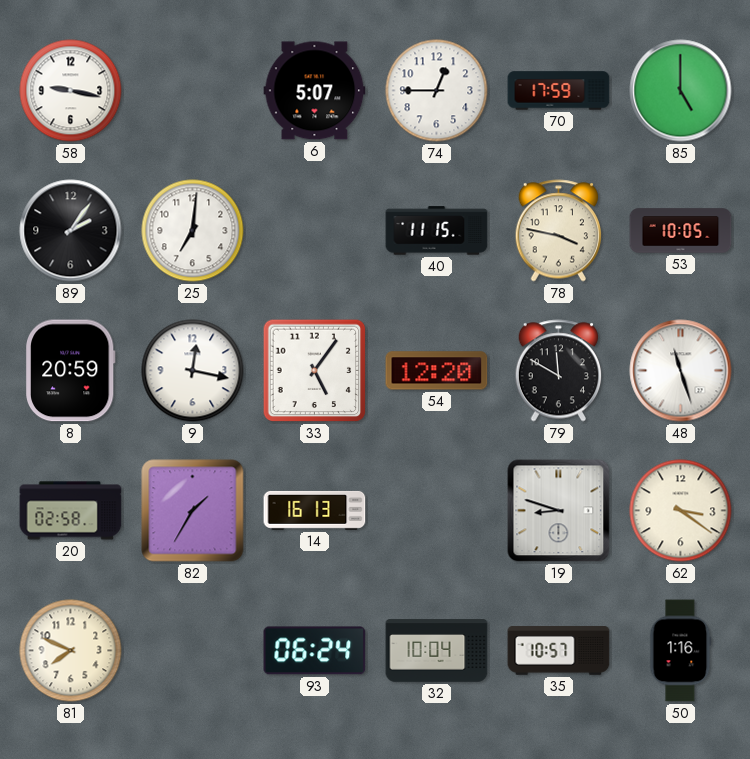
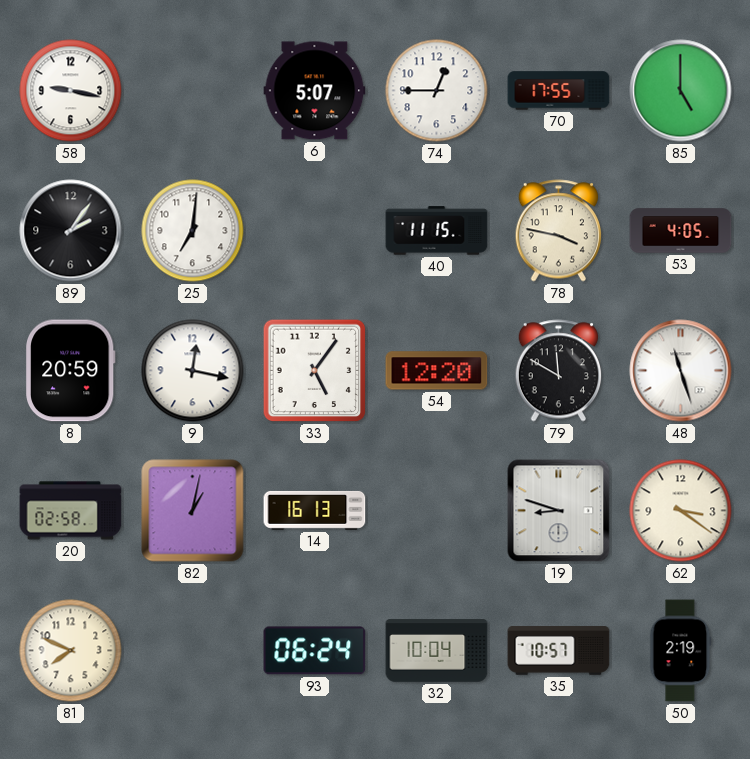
70: 17:59 -> 17:55
53: 10:05 -> 4:05
82: 1:35 -> 1:02
50: 1:16 -> 2:19
